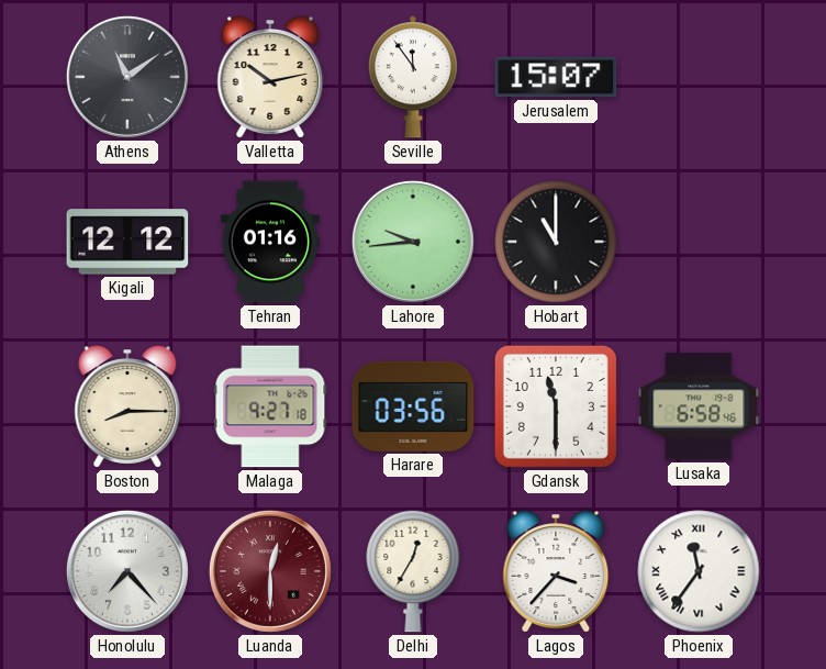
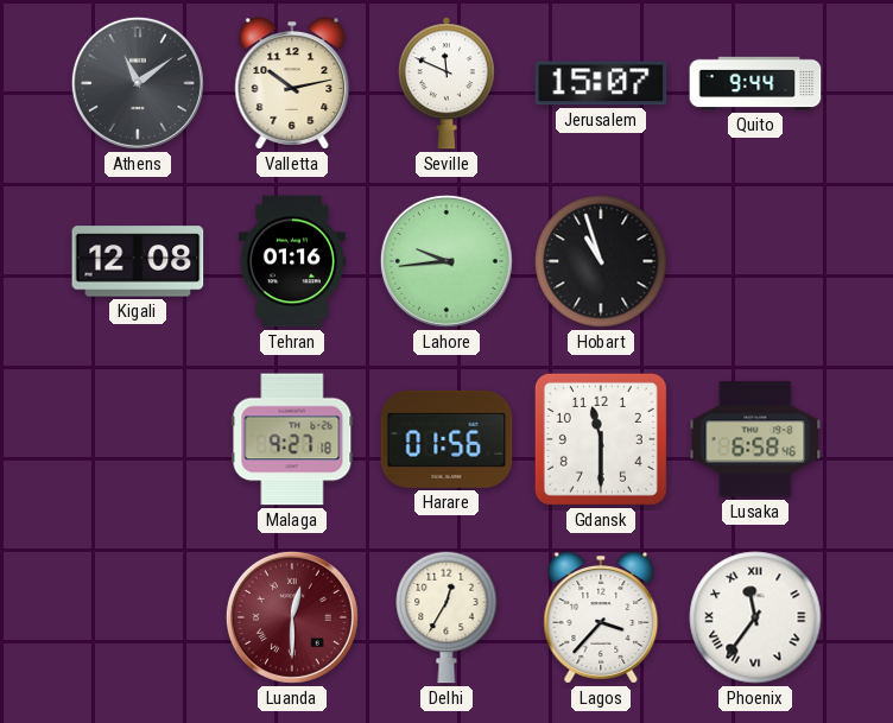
Seville: 11:54 -> 11:49
Quito: none -> 9:44
Kigali: 12:12 -> 12:08
Hobart: 11:00 -> 10:57
Boston: 8:15 -> none
Harare: 03:56 -> 01:56
Honolulu: 7:23 -> none
